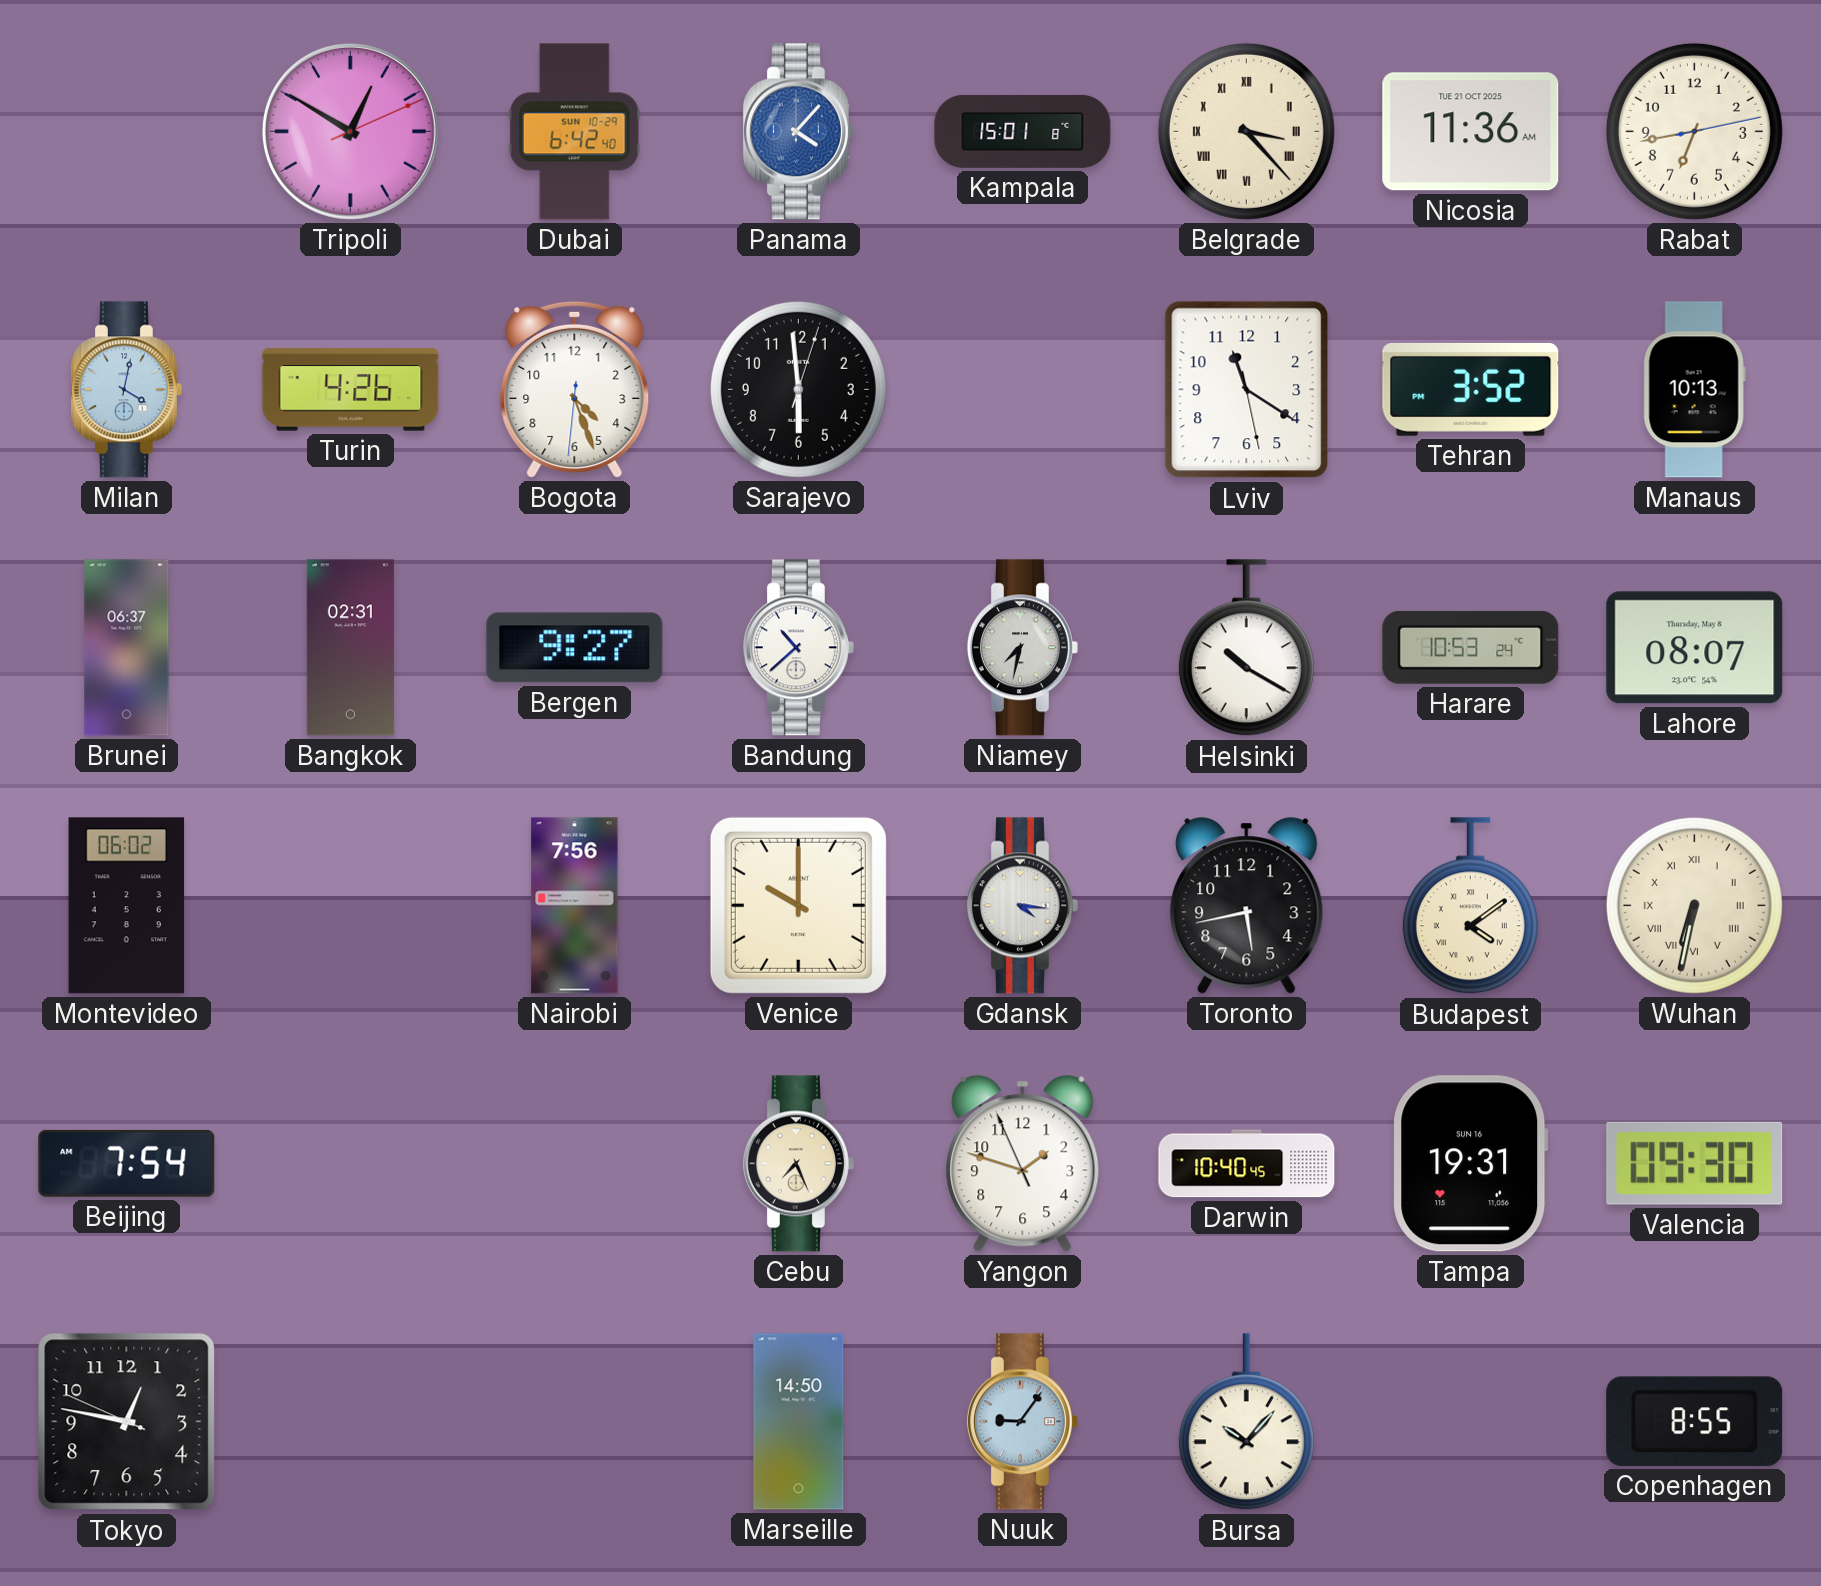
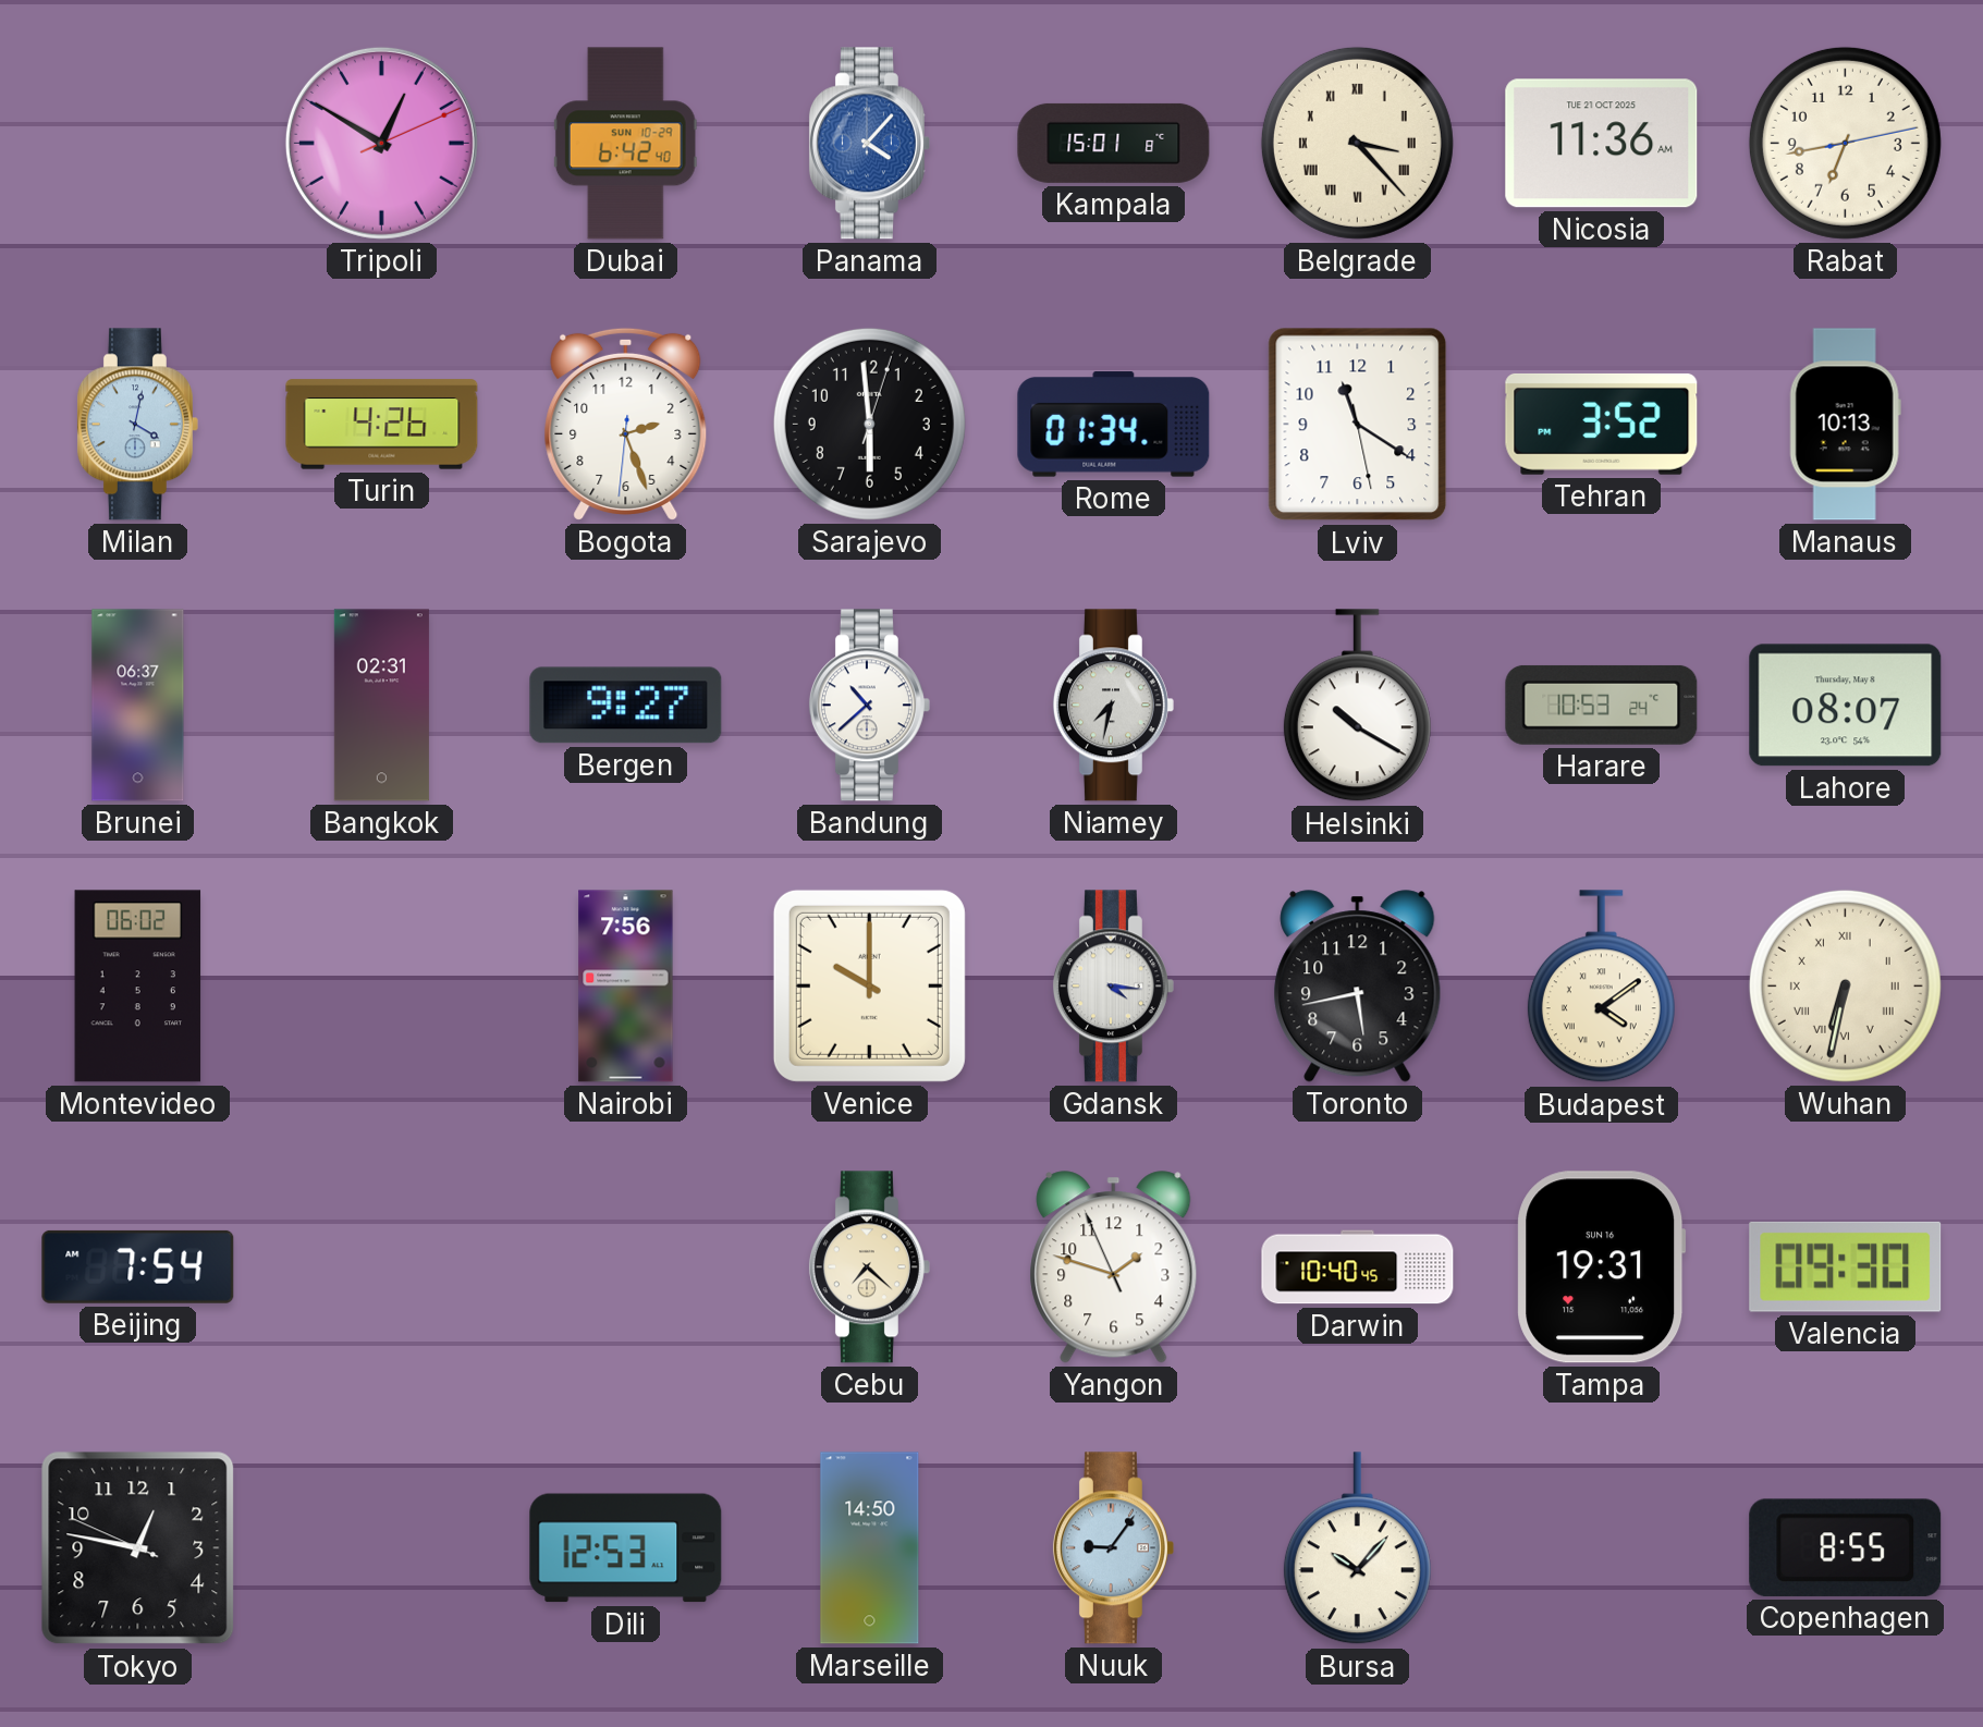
Bogota: 4:26 -> 2:26
Rome: none -> 01:34
Cebu: 7:26 -> 7:22
Dili: none -> 12:53
